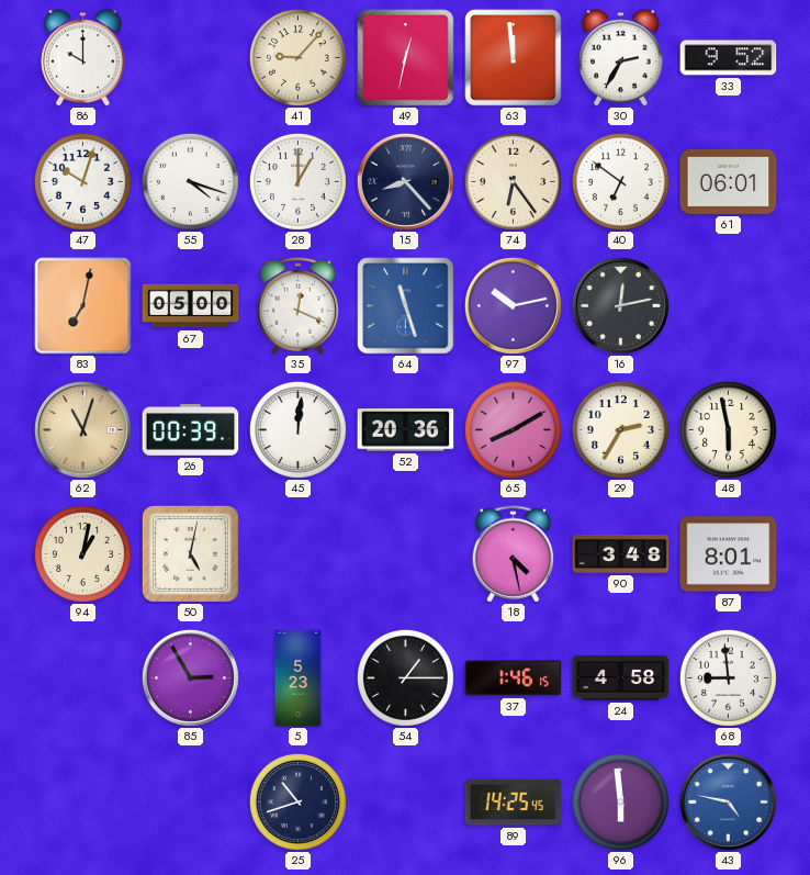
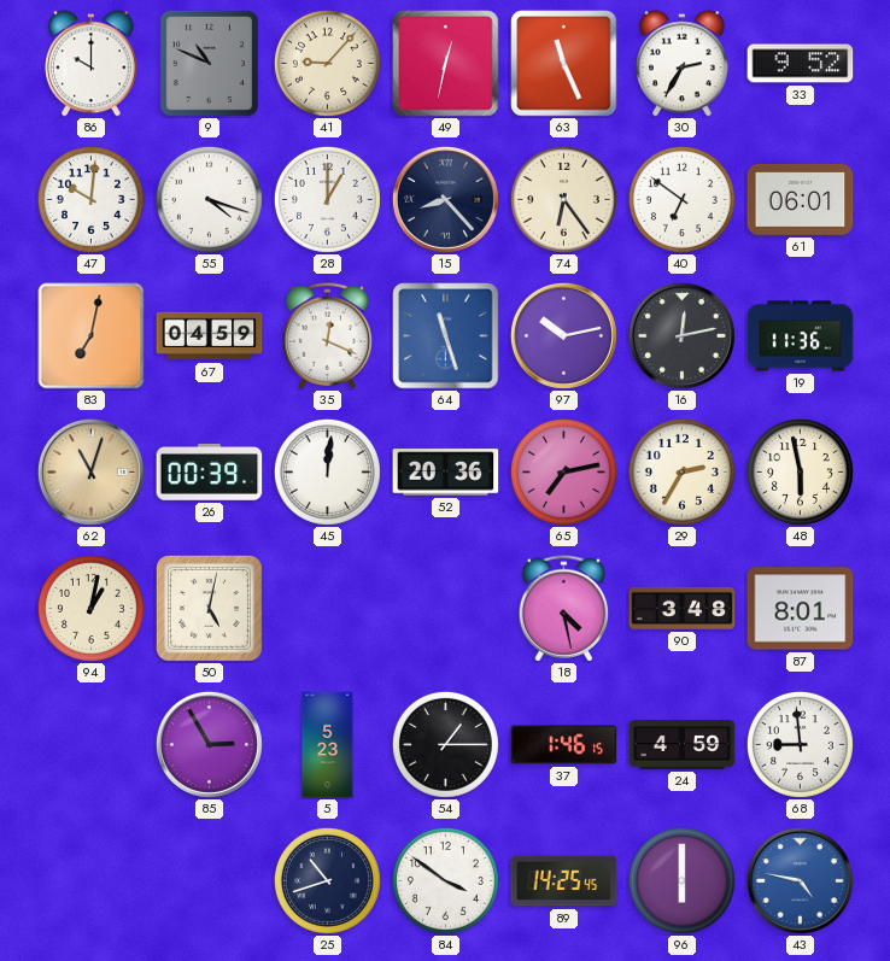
9: none -> 10:49
63: 11:59 -> 11:26
47: 10:03 -> 10:01
67: 05:00 -> 04:59
19: none -> 11:36
65: 8:10 -> 7:13
24: 4:58 -> 4:59
84: none -> 3:51
96: 5:59 -> 6:00
